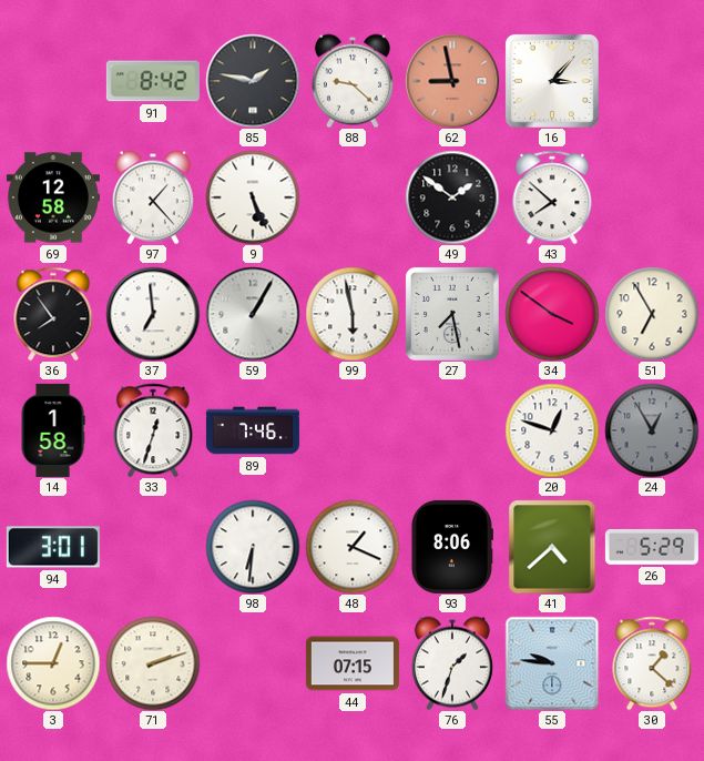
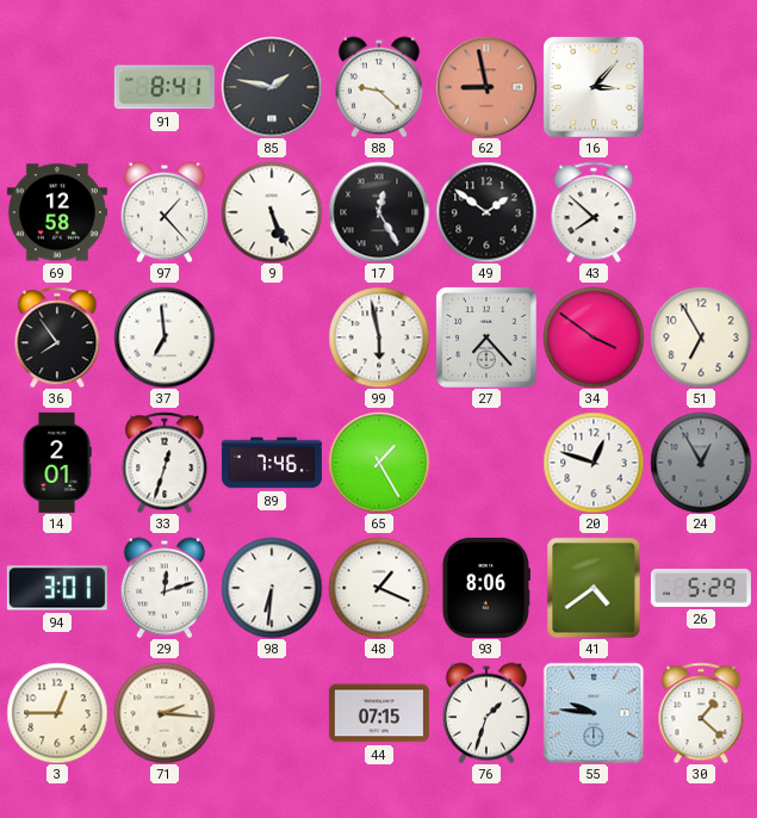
91: 8:42 -> 8:41
17: none -> 12:25
59: 1:05 -> none
27: 7:28 -> 7:23
14: 1:58 -> 2:01
65: none -> 1:25
29: none -> 12:12
41: 4:38 -> 4:39
71: 2:12 -> 2:16
